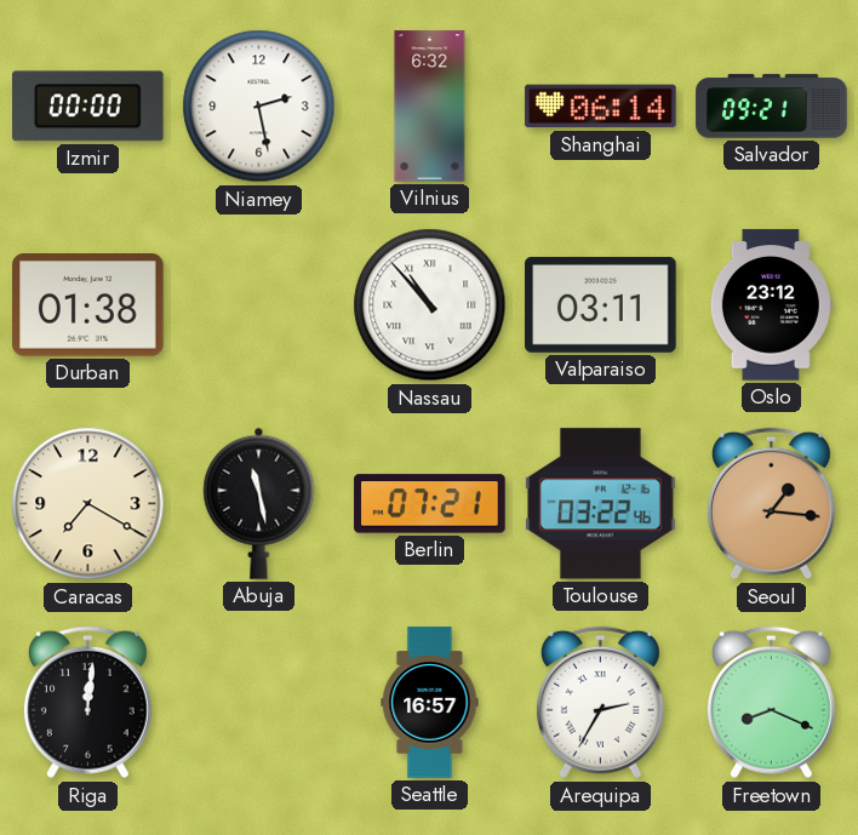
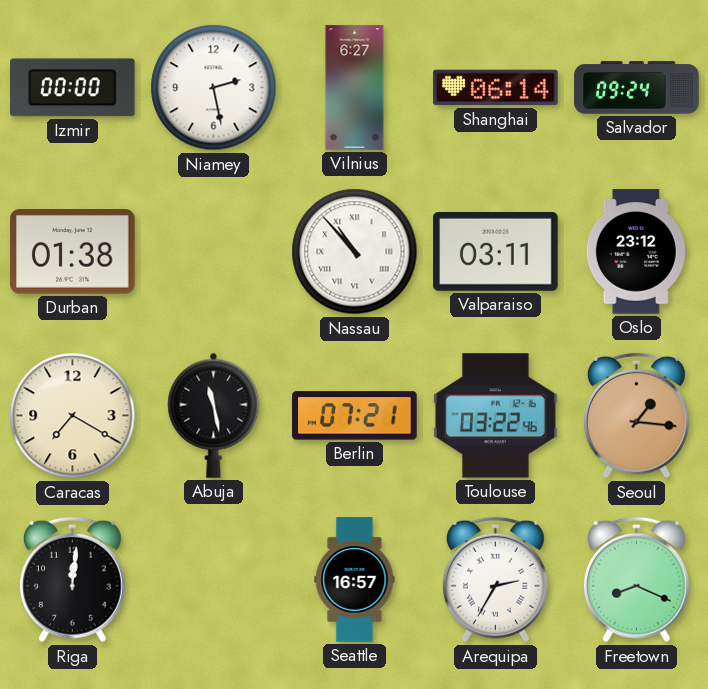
Vilnius: 6:32 -> 6:27
Salvador: 09:21 -> 09:24
